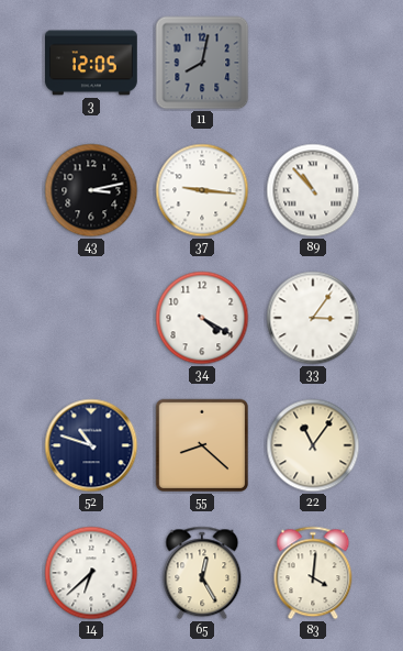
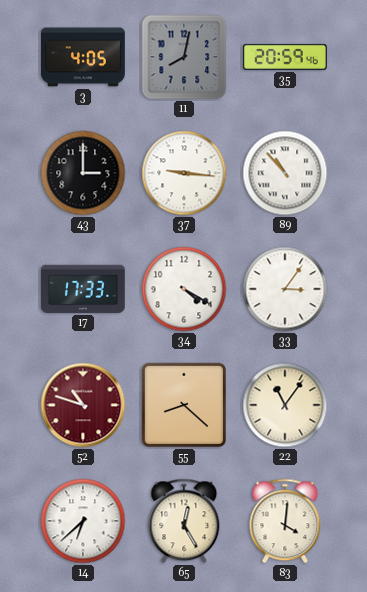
3: 12:05 -> 4:05
35: none -> 20:59
43: 3:13 -> 3:00
17: none -> 17:33
52 dial: navy -> burgundy
